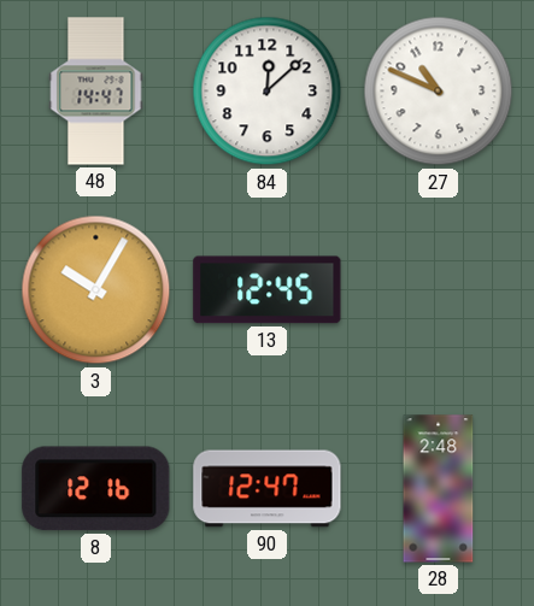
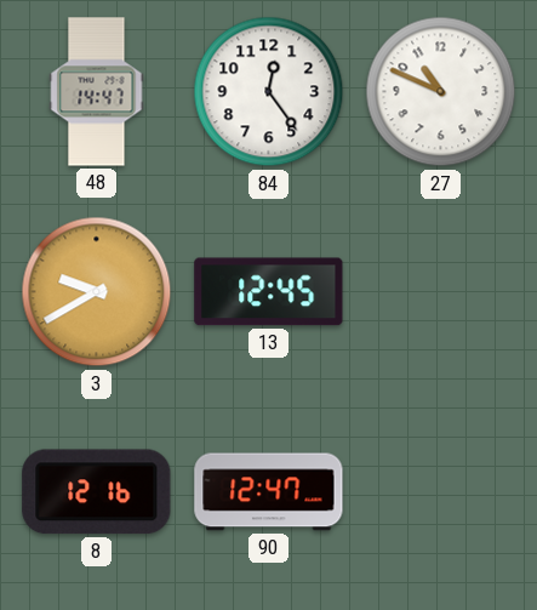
84: 12:08 -> 12:24
3: 10:05 -> 9:40
28: 2:48 -> none
